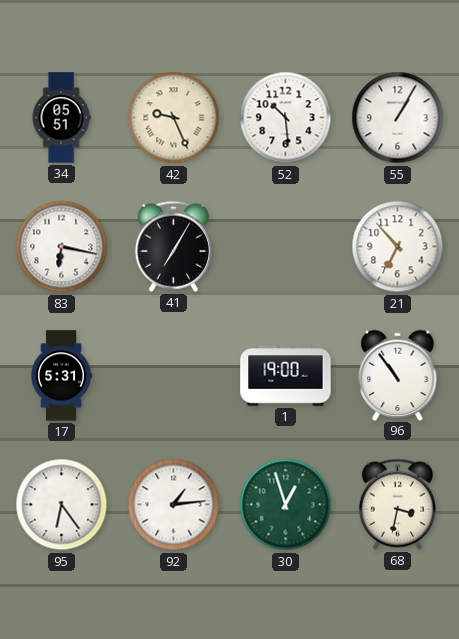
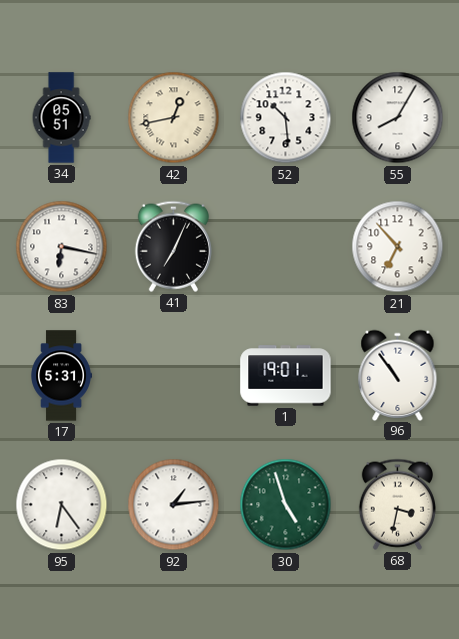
42: 9:26 -> 12:43
55: 1:05 -> 8:05
41: 7:05 -> 7:04
1: 19:00 -> 19:01
30: 12:57 -> 4:57
